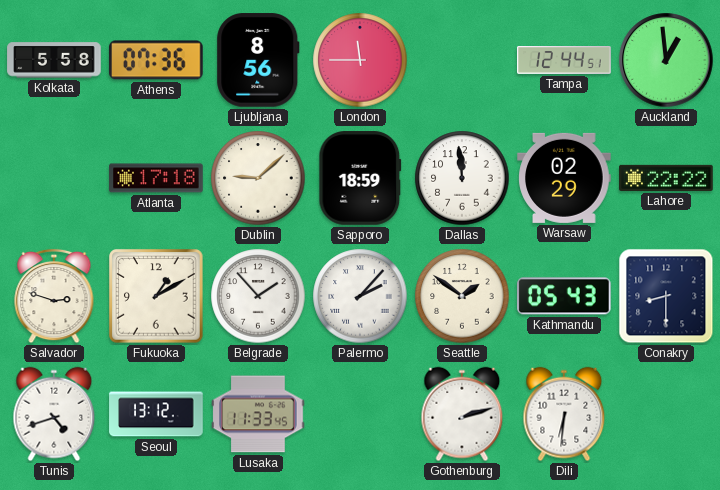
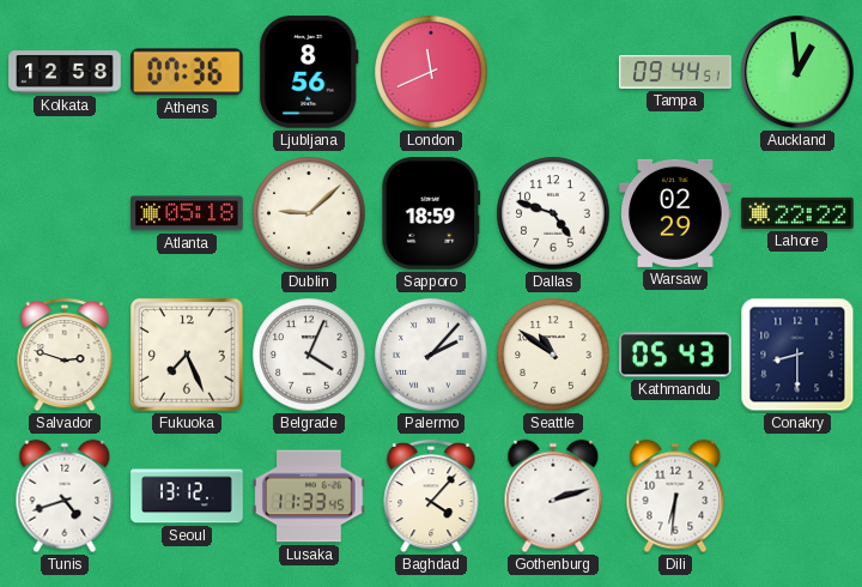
Kolkata: 5:58 -> 12:58
London: 11:45 -> 11:41
Tampa: 12:44 -> 09:44
Atlanta: 17:18 -> 05:18
Dallas: 11:59 -> 4:48
Fukuoka: 1:10 -> 7:26
Belgrade: 1:53 -> 4:04
Seattle: 1:51 -> 10:51
Baghdad: none -> 4:07
